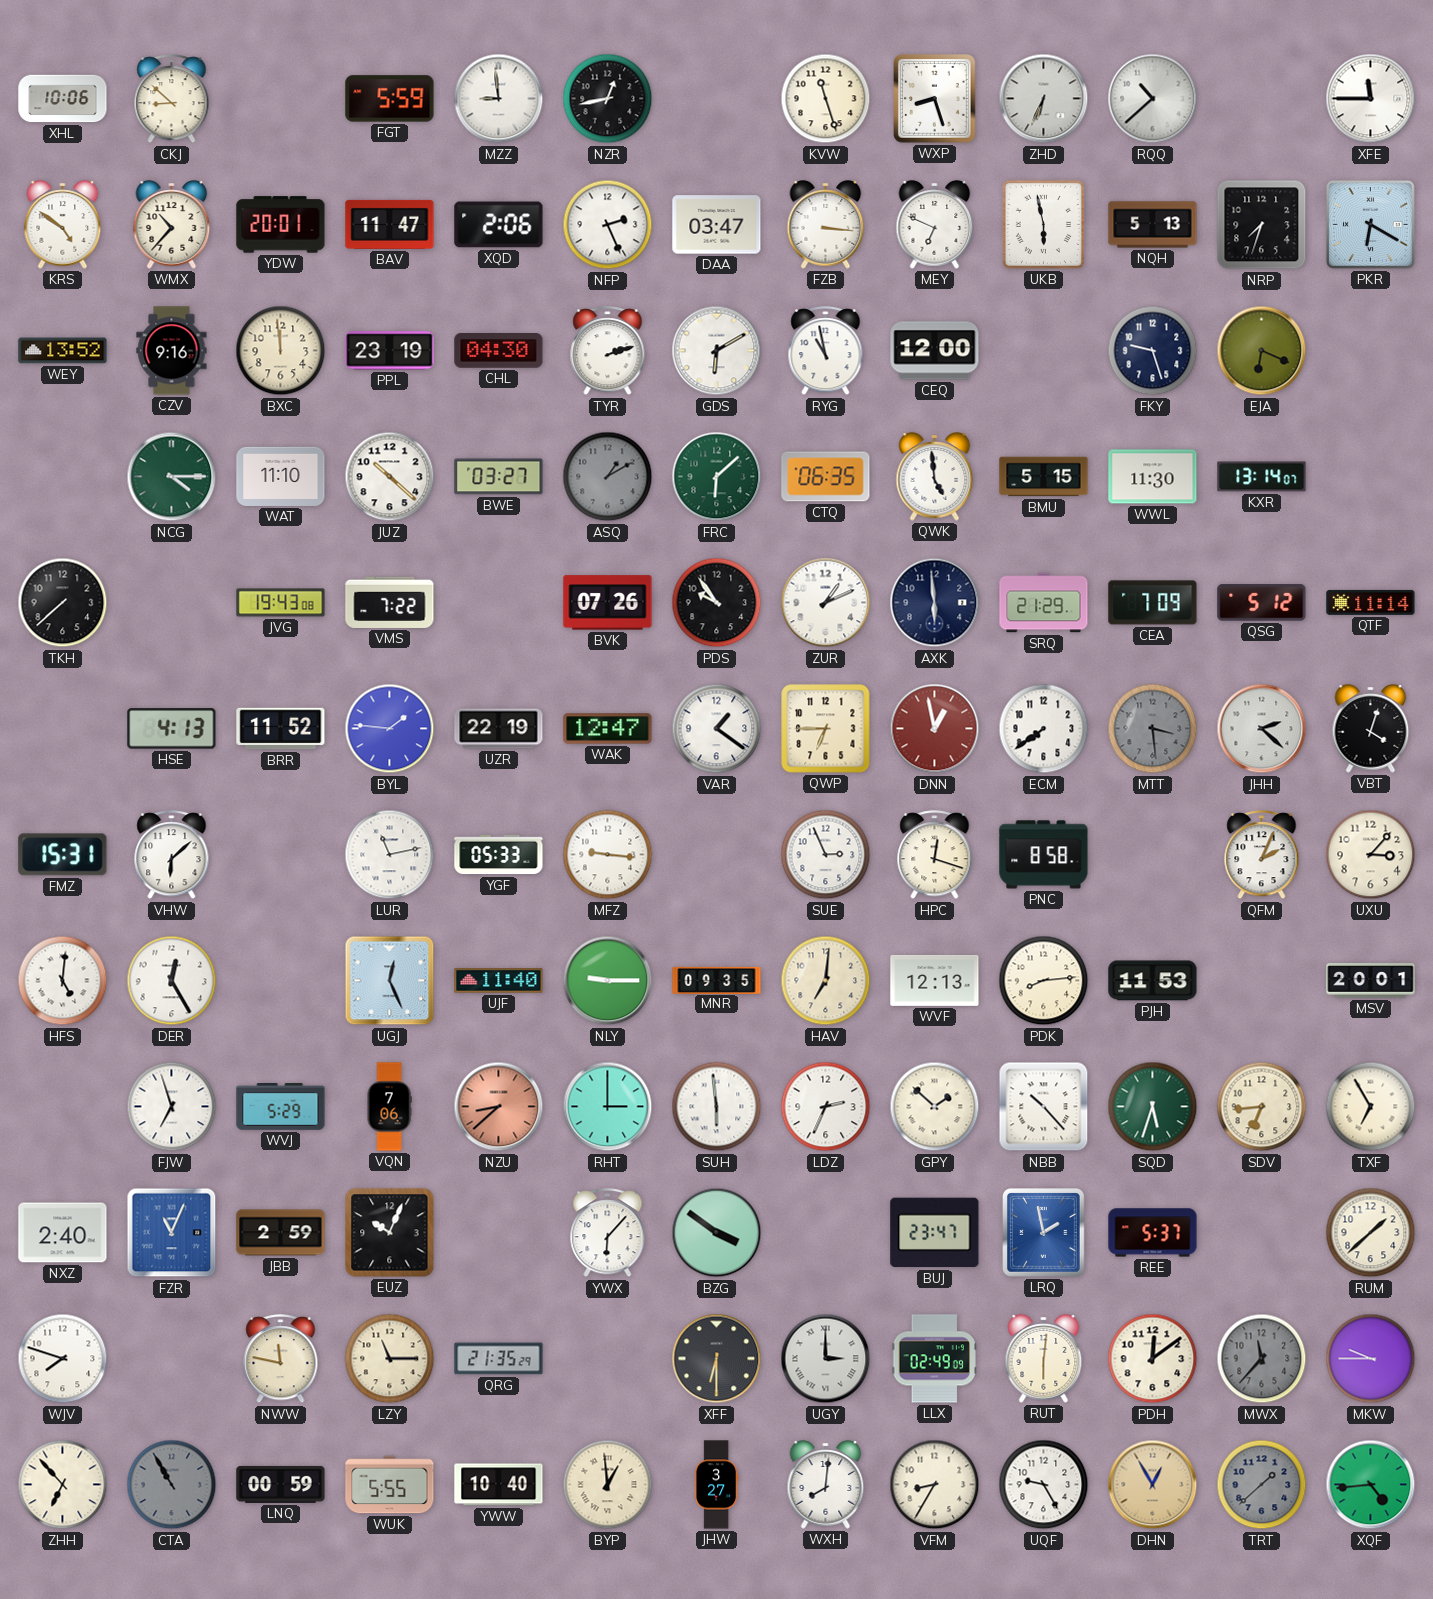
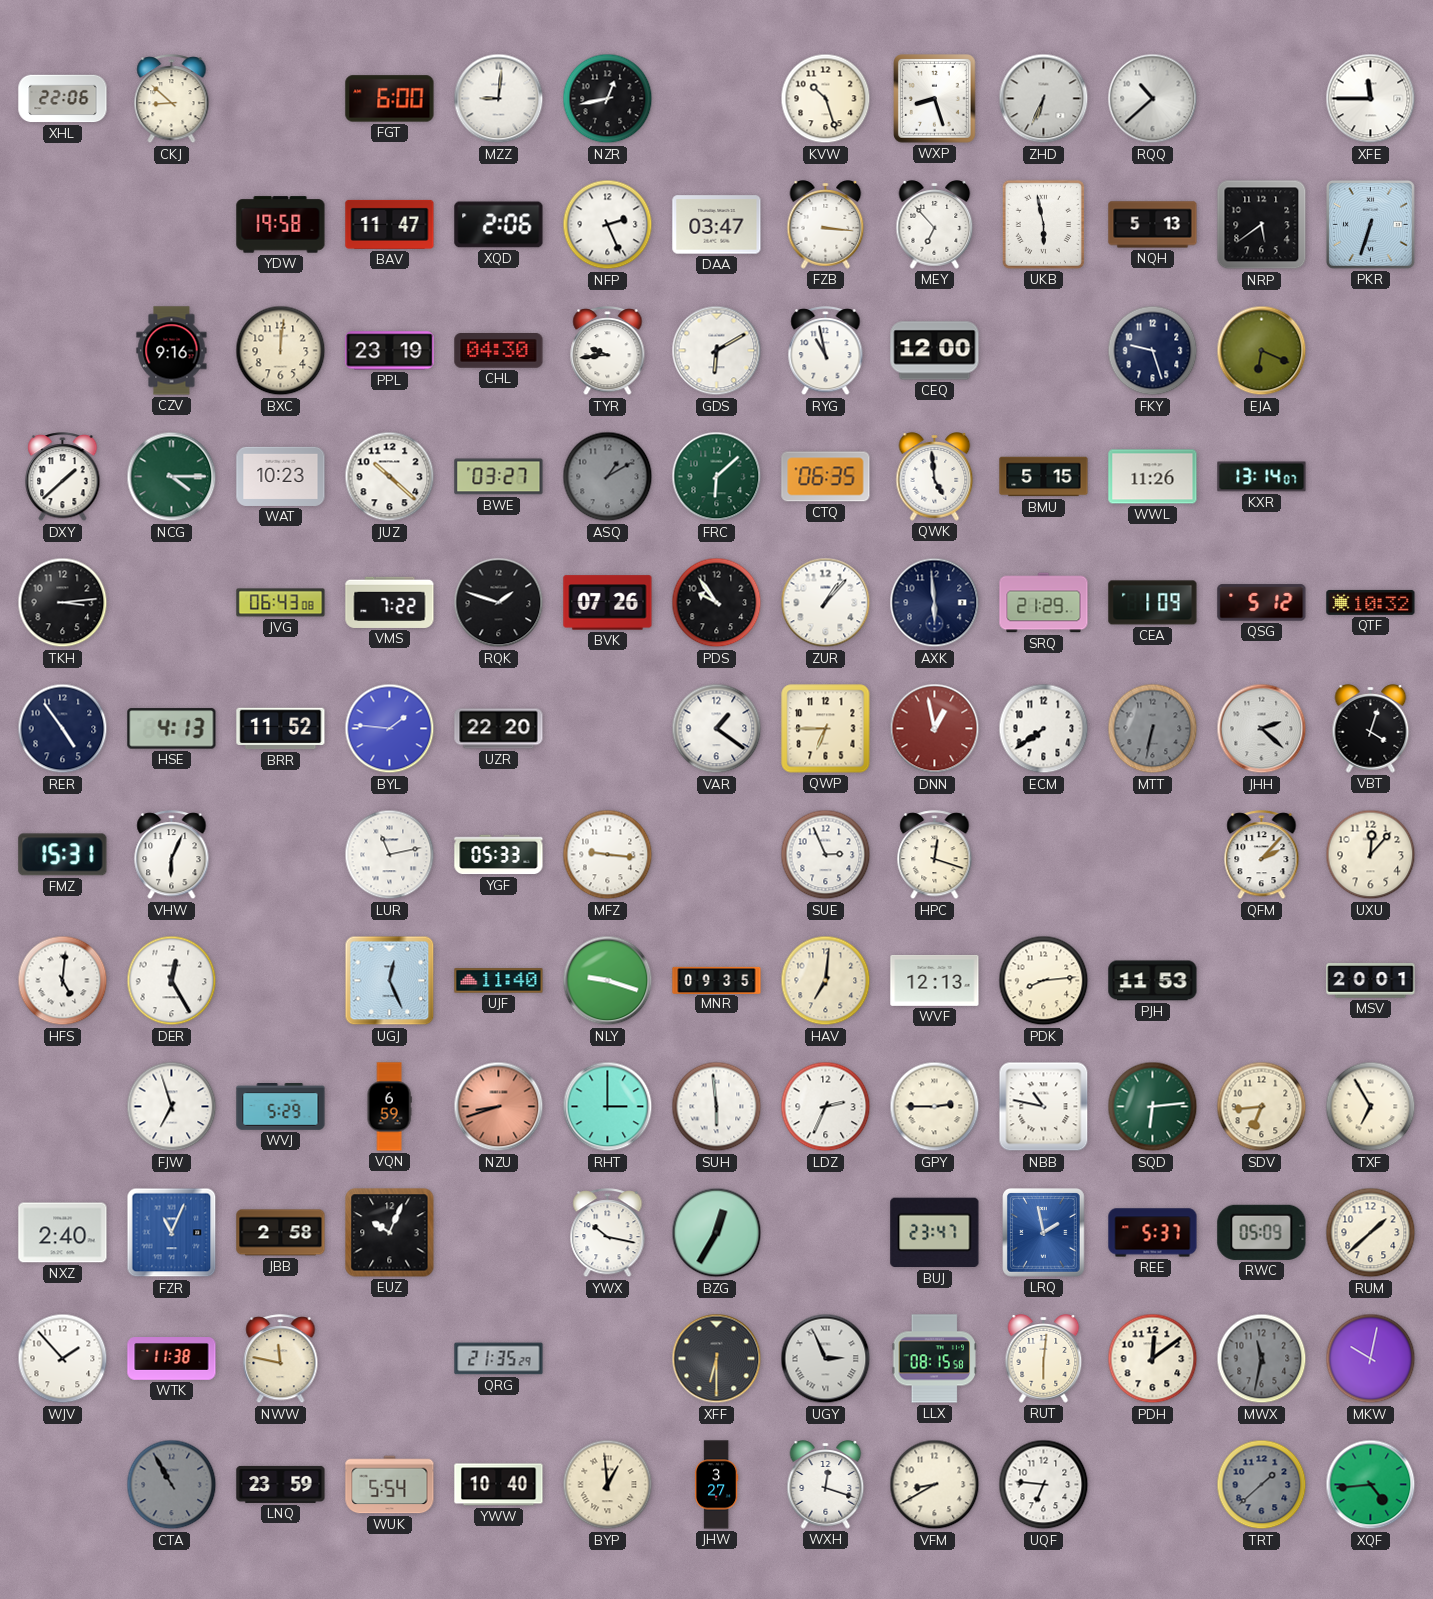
XHL: 10:06 -> 22:06
FGT: 5:59 -> 6:00
MZZ: 8:59 -> 9:01
KVW: 11:27 -> 10:27
KRS: 4:51 -> none
WMX: 10:37 -> none
YDW: 20:01 -> 19:58
MEY: 6:49 -> 6:53
NRP: 7:33 -> 5:39
PKR: 6:20 -> 6:33
WEY: 13:52 -> none
BXC: 11:59 -> 12:01
TYR: 2:12 -> 9:44
DXY: none -> 1:38
WAT: 11:10 -> 10:23
WWL: 11:30 -> 11:26
TKH: 7:38 -> 3:14
JVG: 19:43 -> 06:43
RQK: none -> 1:48
ZUR: 1:11 -> 1:07
CEA: 7:09 -> 1:09
QTF: 11:14 -> 10:32
RER: none -> 4:54
UZR: 22:19 -> 22:20
WAK: 12:47 -> none
MTT: 3:29 -> 6:32
VHW: 6:08 -> 6:04
PNC: 8:58 -> none
QFM: 2:04 -> 2:07
UXU: 3:07 -> 12:07
NLY: 9:15 -> 9:18
VQN: 7:06 -> 6:59
NZU: 8:38 -> 8:42
GPY: 1:52 -> 2:45
NBB: 10:23 -> 10:47
SQD: 5:33 -> 6:14
JBB: 2:59 -> 2:58
YWX: 6:07 -> 10:17
BZG: 3:51 -> 12:35
RWC: none -> 05:09
WJV: 7:48 -> 1:53
WTK: none -> 11:38
LZY: 11:15 -> none
UGY: 3:00 -> 2:56
LLX: 02:49 -> 08:15
MWX: 11:37 -> 11:32
MKW: 9:45 -> 10:02
ZHH: 6:53 -> none
LNQ: 00:59 -> 23:59
WUK: 5:55 -> 5:54
WXH: 8:01 -> 12:18
VFM: 8:35 -> 8:40
UQF: 9:25 -> 6:46
DHN: 12:55 -> none
